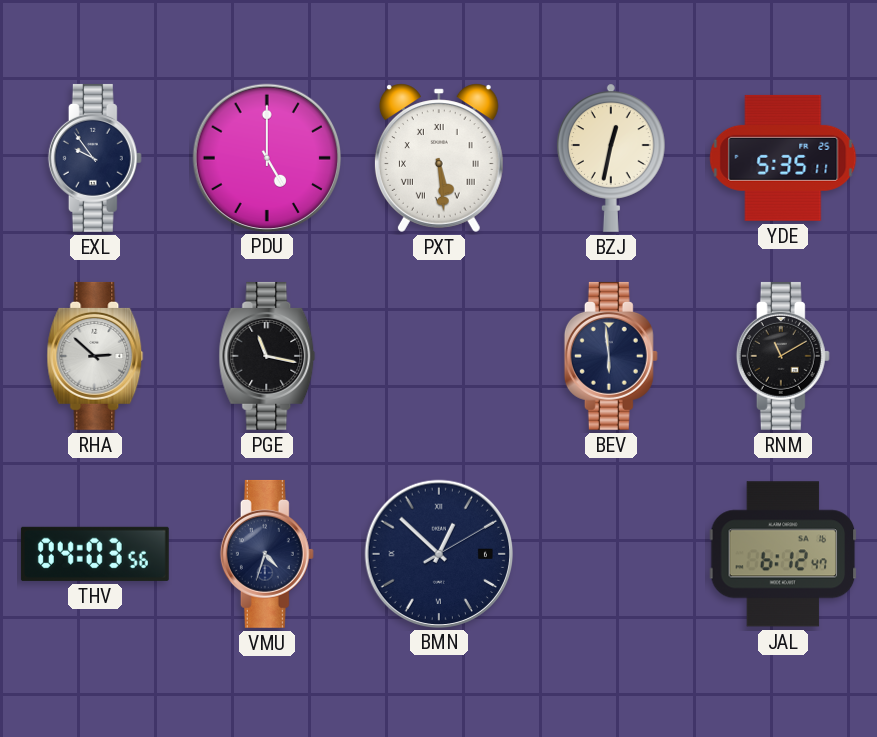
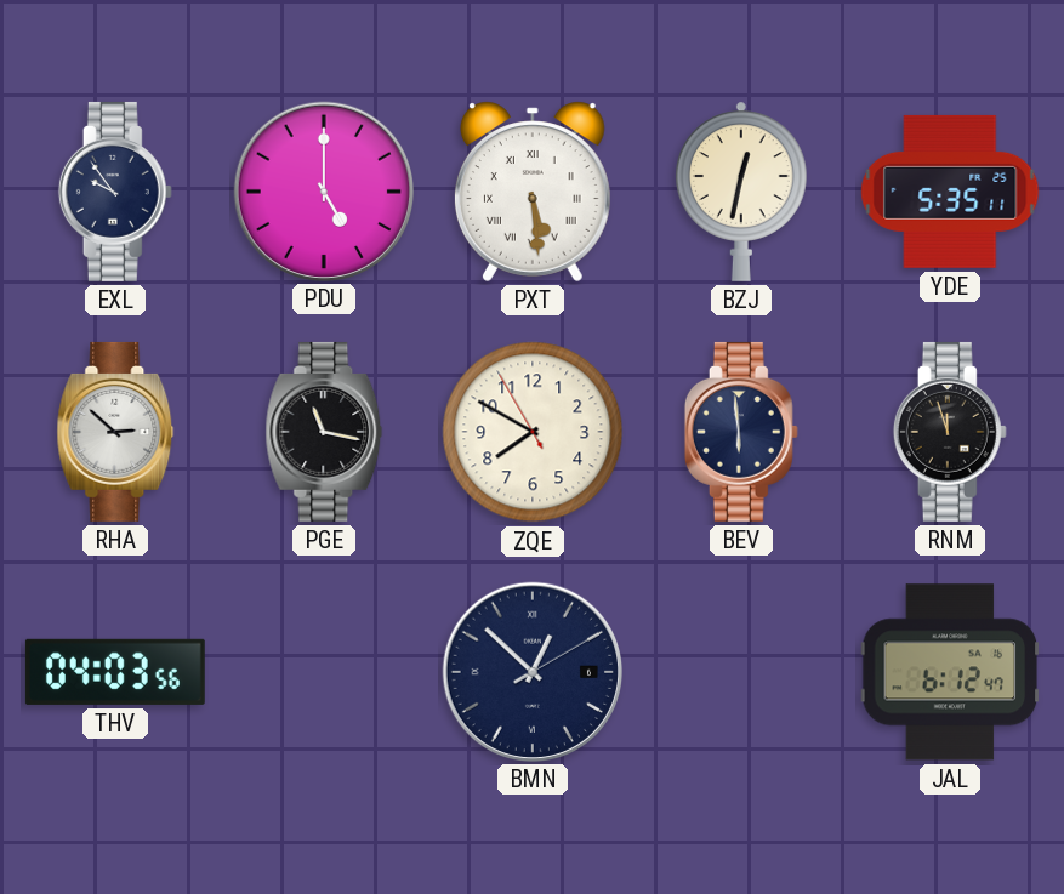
ZQE: none -> 7:49
RNM: 11:10 -> 11:57
VMU: 4:33 -> none
